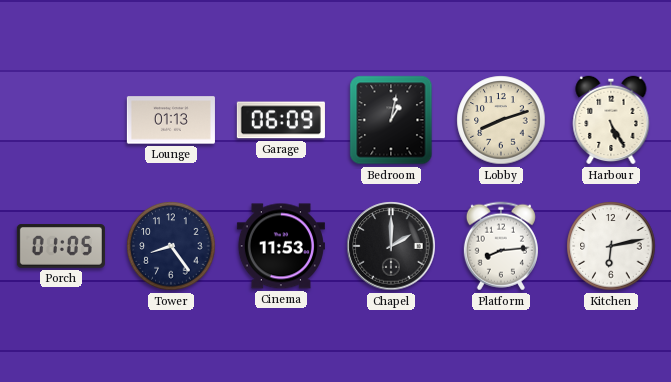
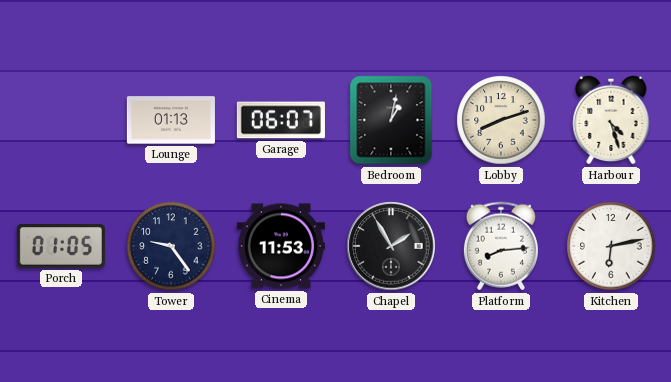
Garage: 06:09 -> 06:07
Harbour: 5:25 -> 4:27
Tower: 8:24 -> 9:24
Chapel: 2:00 -> 1:55
